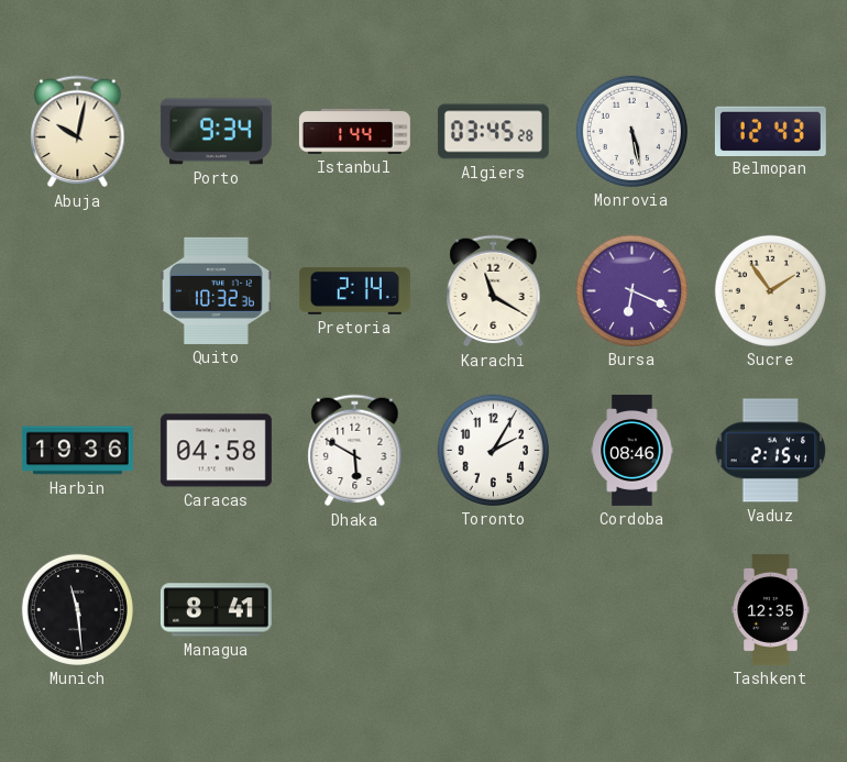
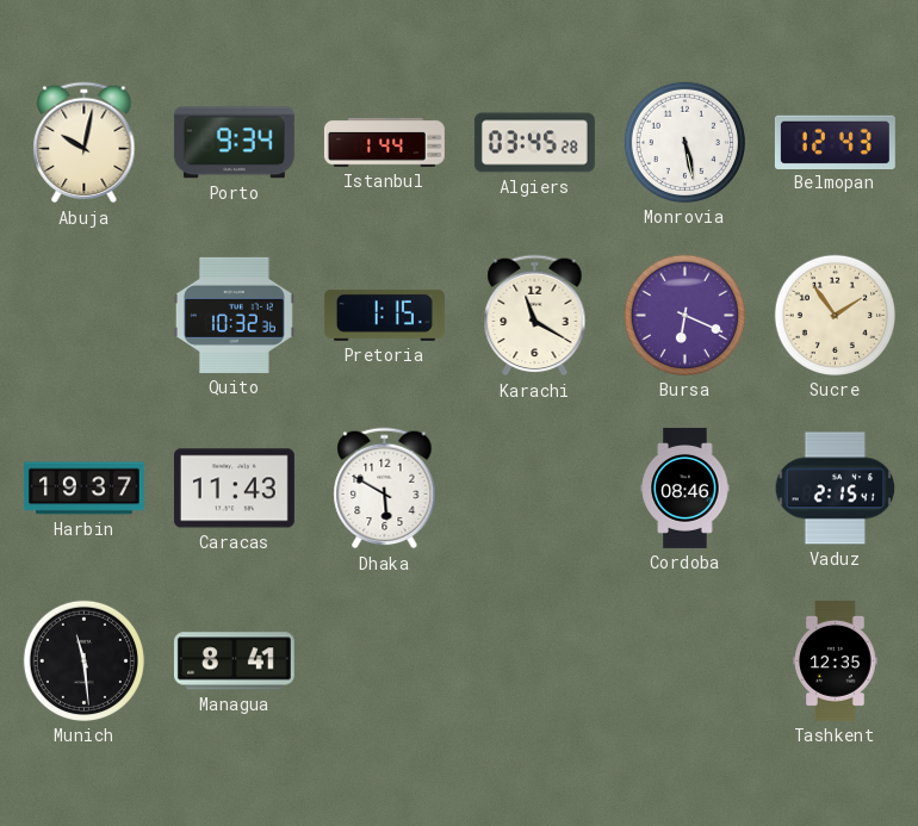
Pretoria: 2:14 -> 1:15
Harbin: 19:36 -> 19:37
Caracas: 04:58 -> 11:43
Toronto: 2:05 -> none
